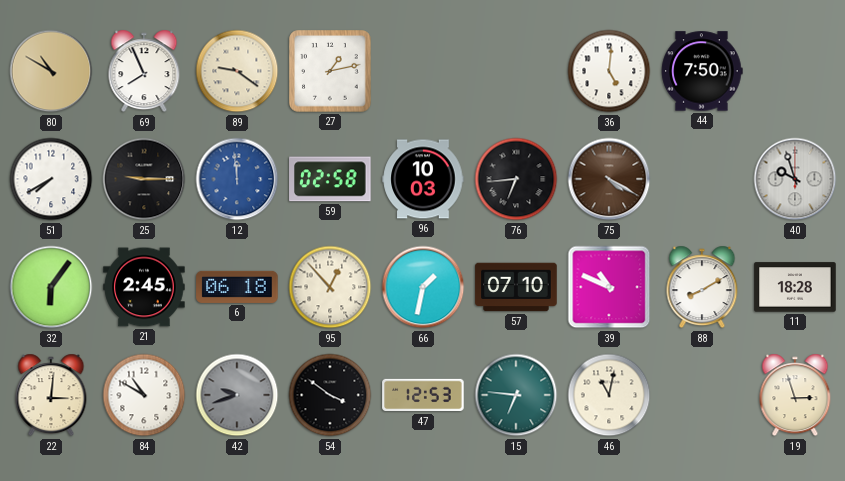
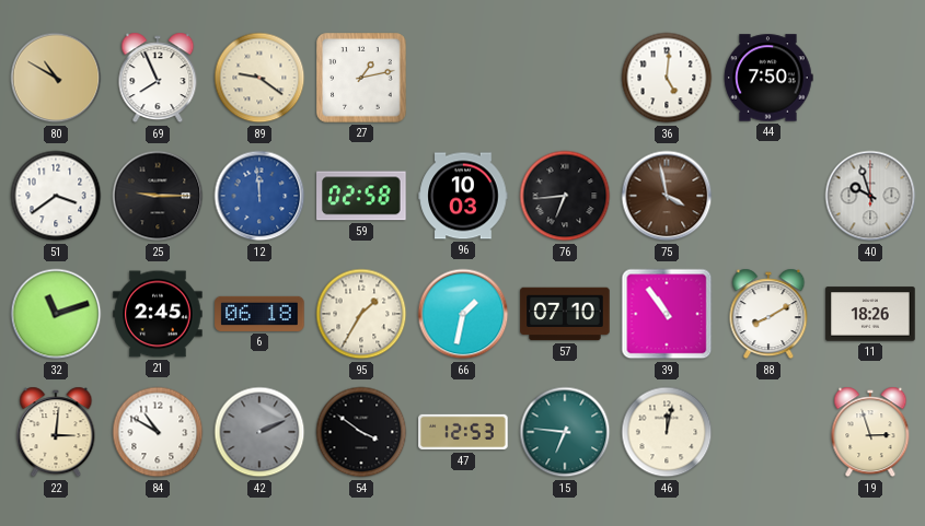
51: 7:40 -> 3:39
75: 4:20 -> 3:58
32: 6:06 -> 11:12
95: 12:53 -> 1:35
39: 10:49 -> 10:54
11: 18:28 -> 18:26
42: 9:42 -> 2:11
46: 11:02 -> 12:02
